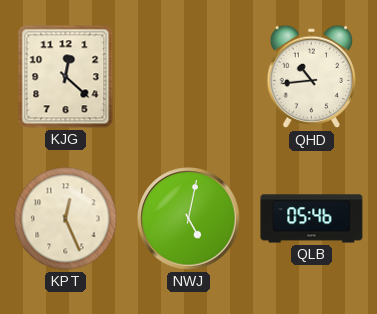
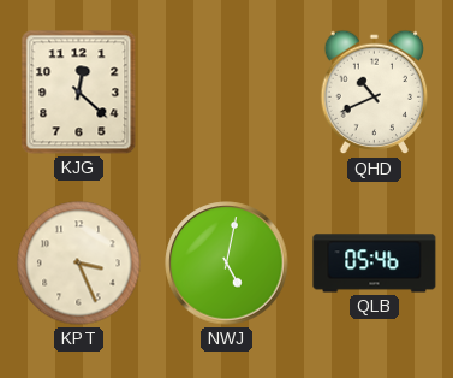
QHD: 10:44 -> 10:41
KPT: 12:26 -> 3:26
